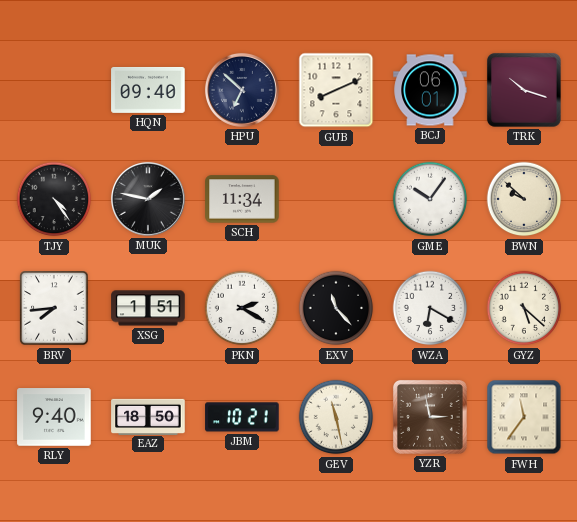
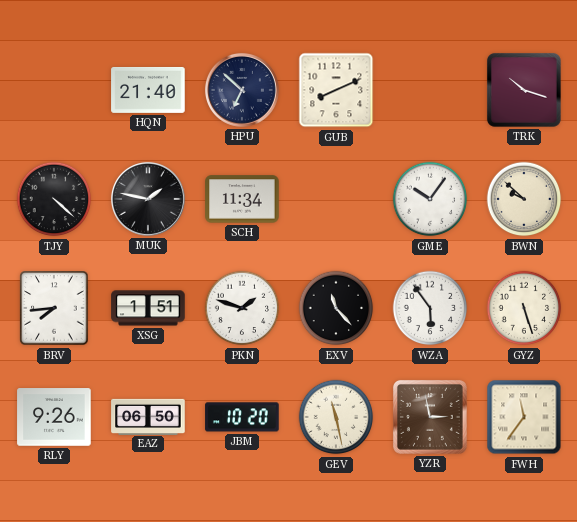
HQN: 09:40 -> 21:40
BCJ: 06:01 -> none
TJY: 4:24 -> 4:22
PKN: 2:20 -> 1:48
WZA: 6:20 -> 5:54
GYZ: 5:22 -> 5:27
RLY: 9:40 -> 9:26
EAZ: 18:50 -> 06:50
JBM: 10:21 -> 10:20
